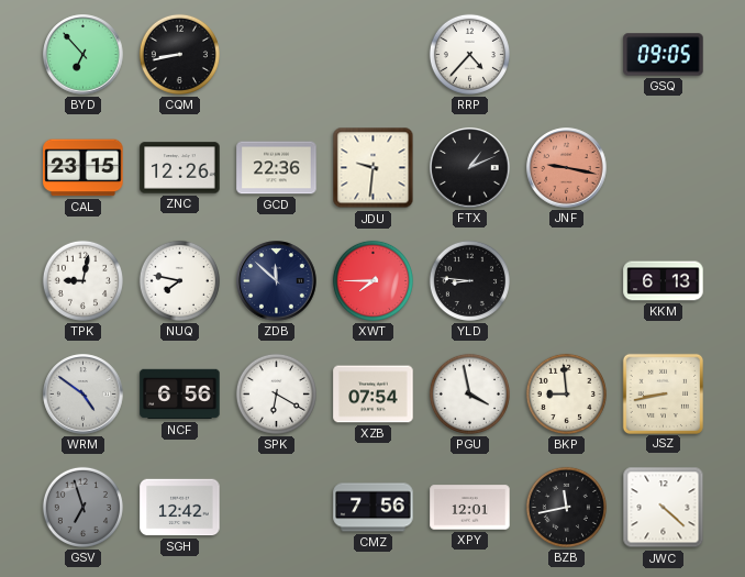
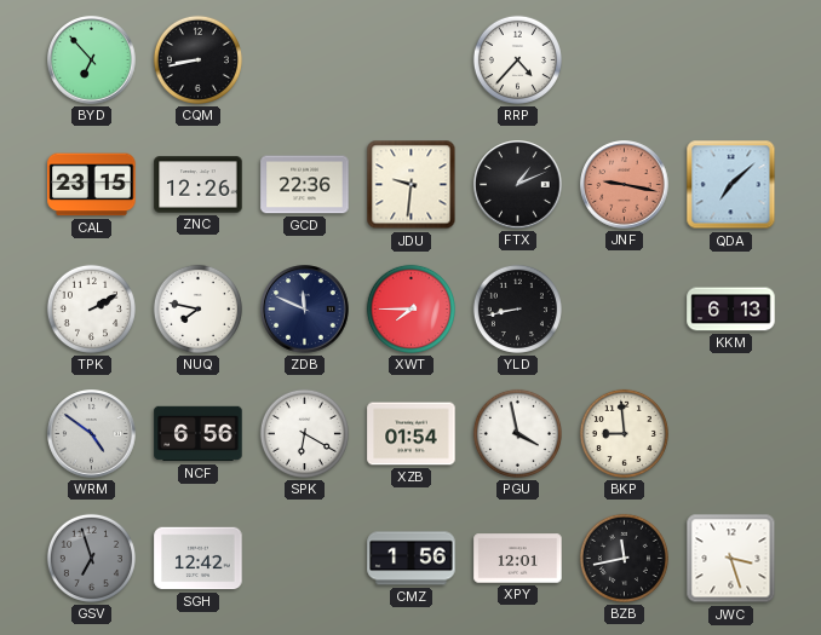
GSQ: 09:05 -> none
QDA: none -> 7:08
TPK: 9:02 -> 2:10
ZDB: 11:52 -> 11:49
YLD: 8:46 -> 8:43
XZB: 07:54 -> 01:54
JSZ: 8:43 -> none
CMZ: 7:56 -> 1:56
JWC: 4:22 -> 3:27
